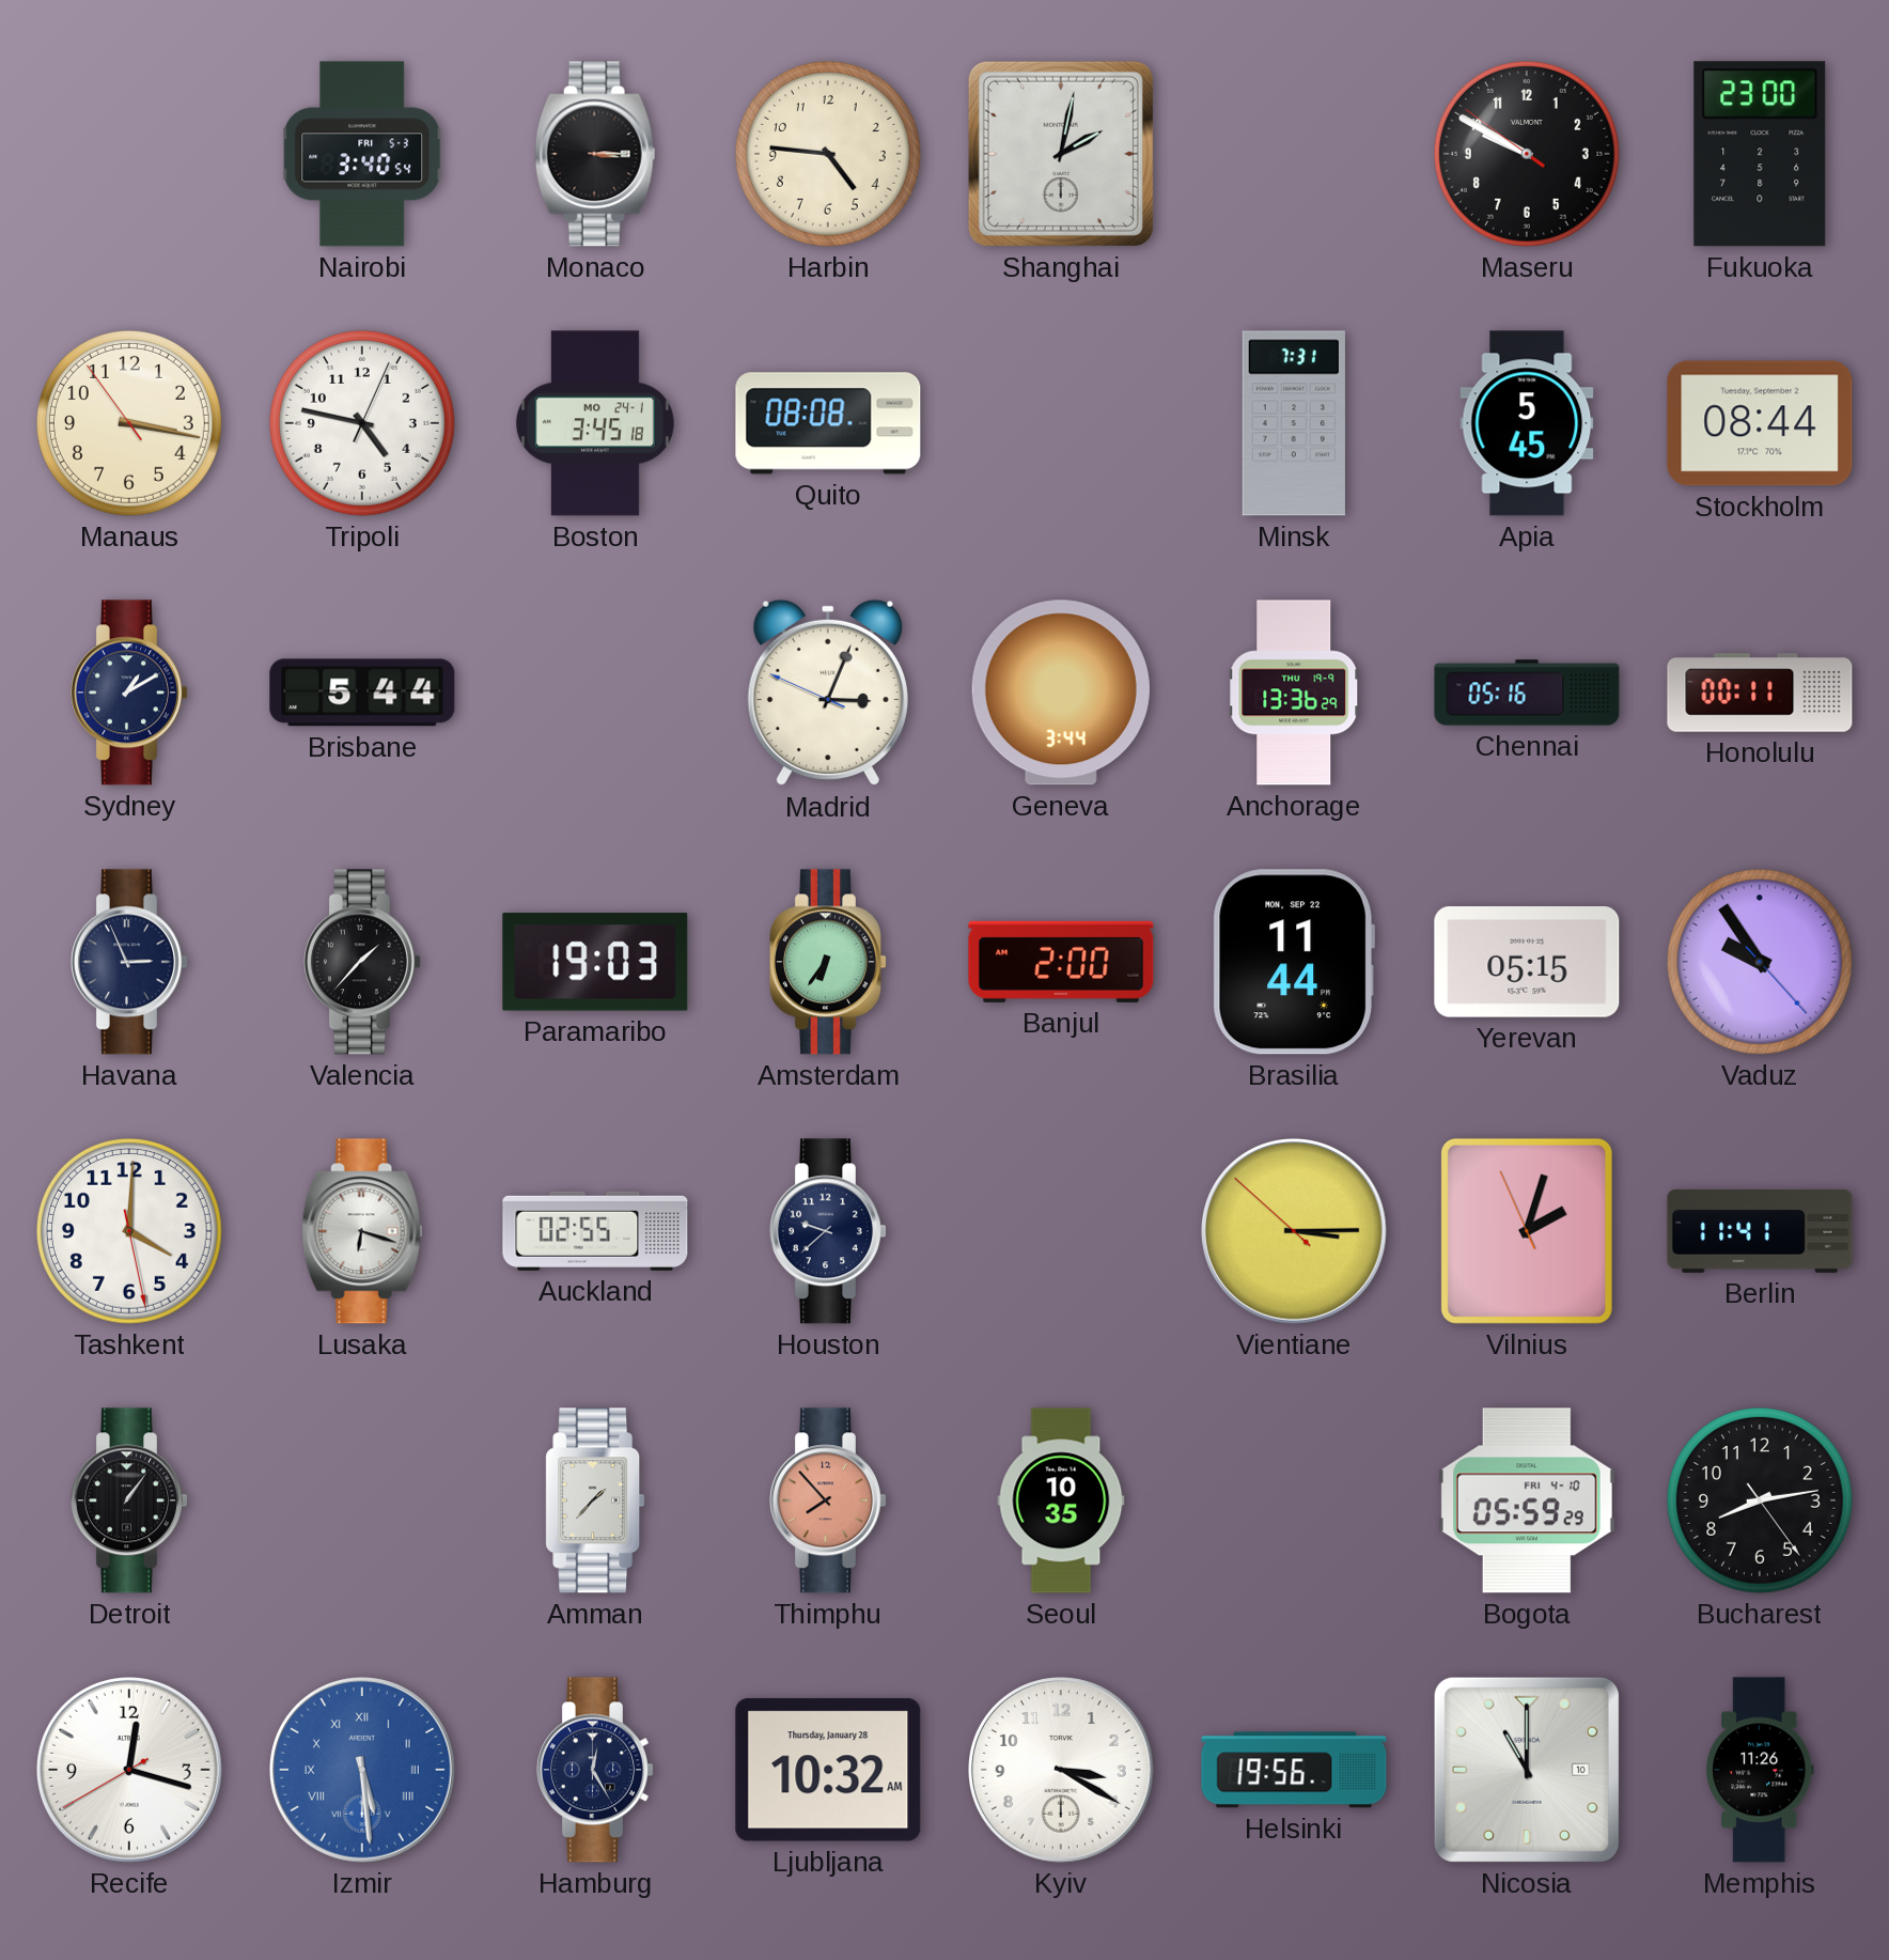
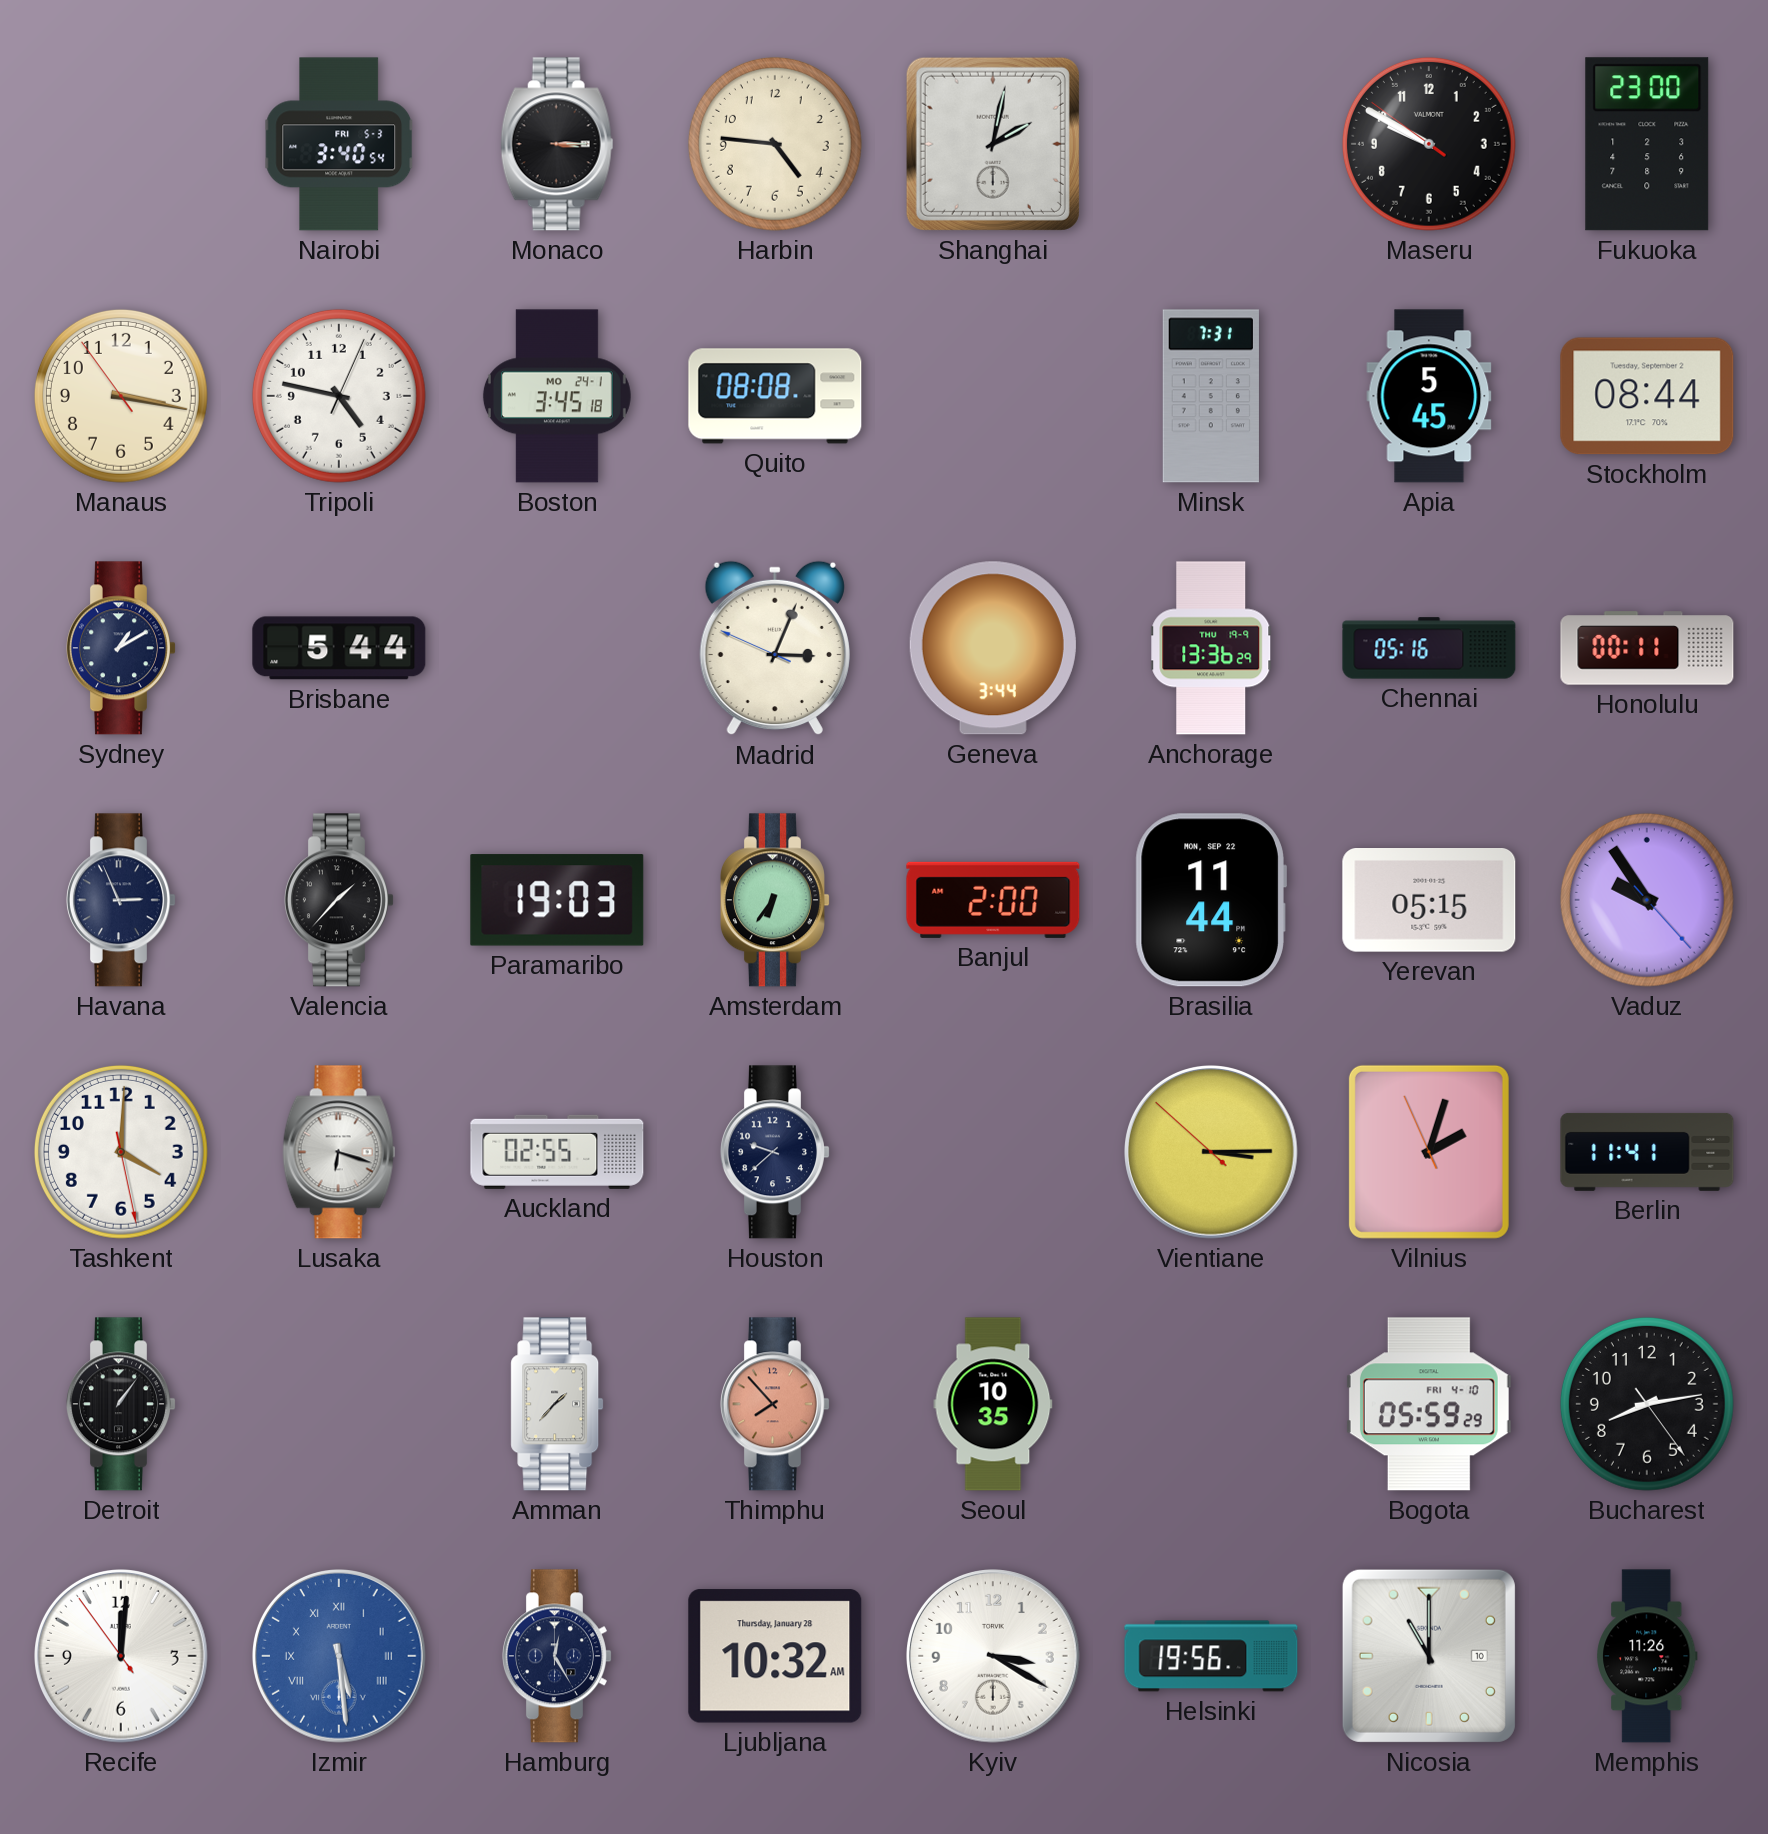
Recife: 12:17 -> 12:00
